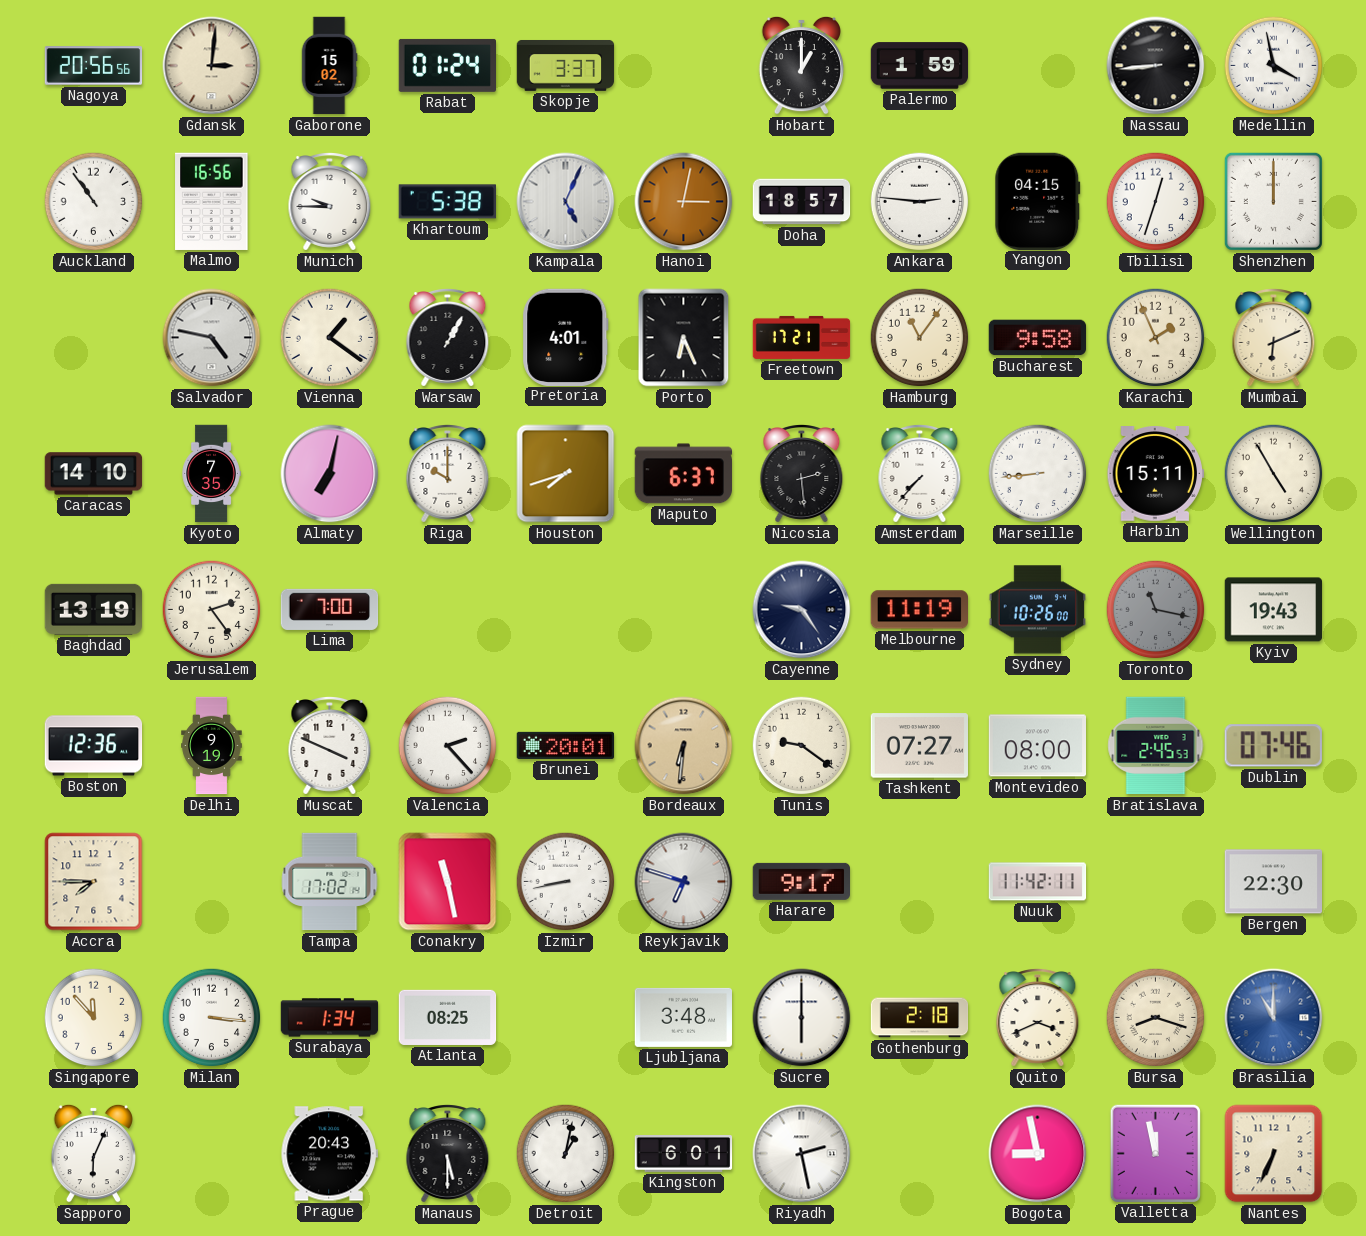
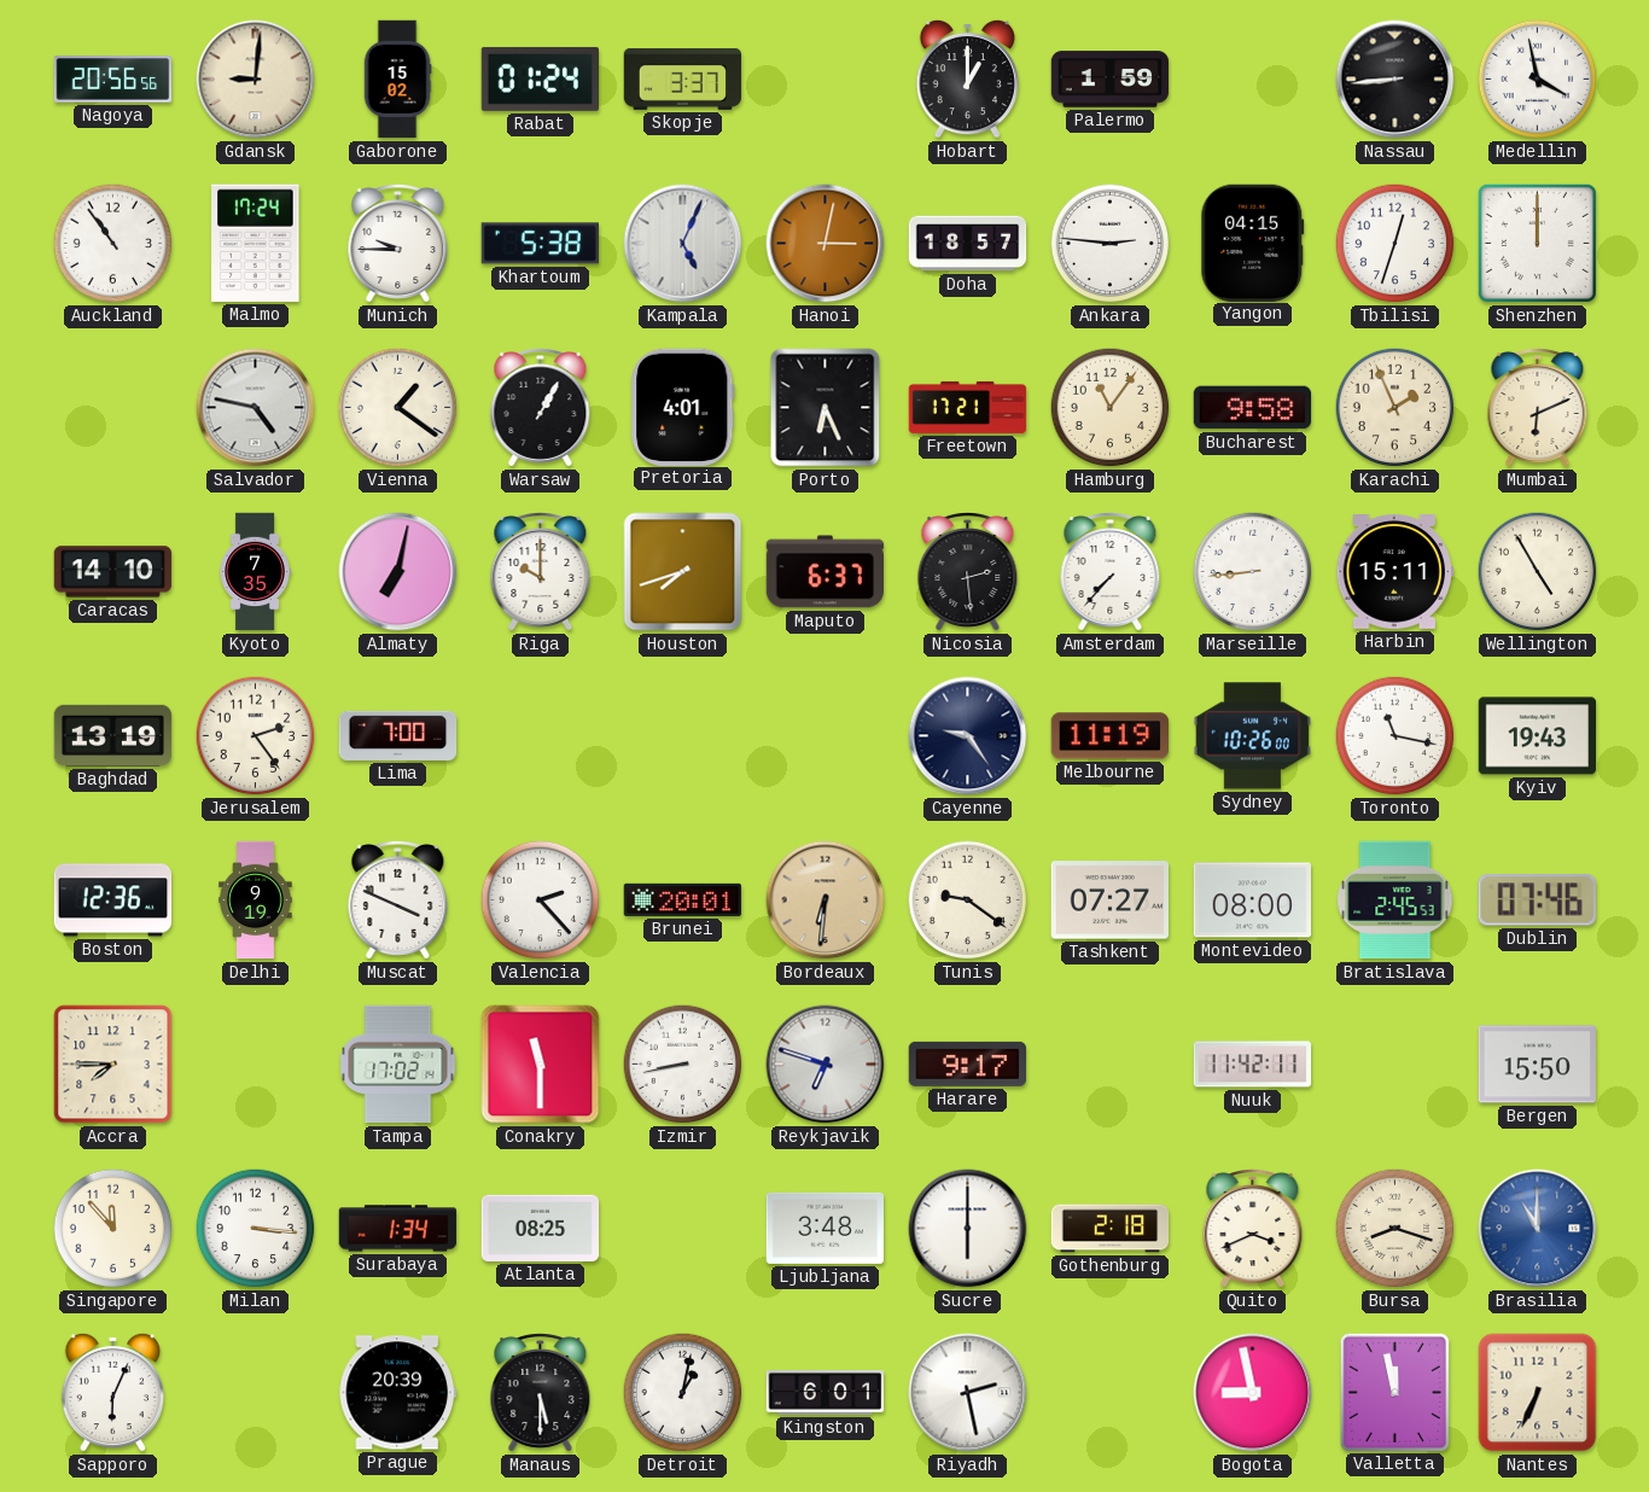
Gdansk: 3:01 -> 9:01
Malmo: 16:56 -> 17:24
Toronto dial: grey -> white
Conakry: 11:28 -> 11:30
Bergen: 22:30 -> 15:50
Prague: 20:43 -> 20:39
